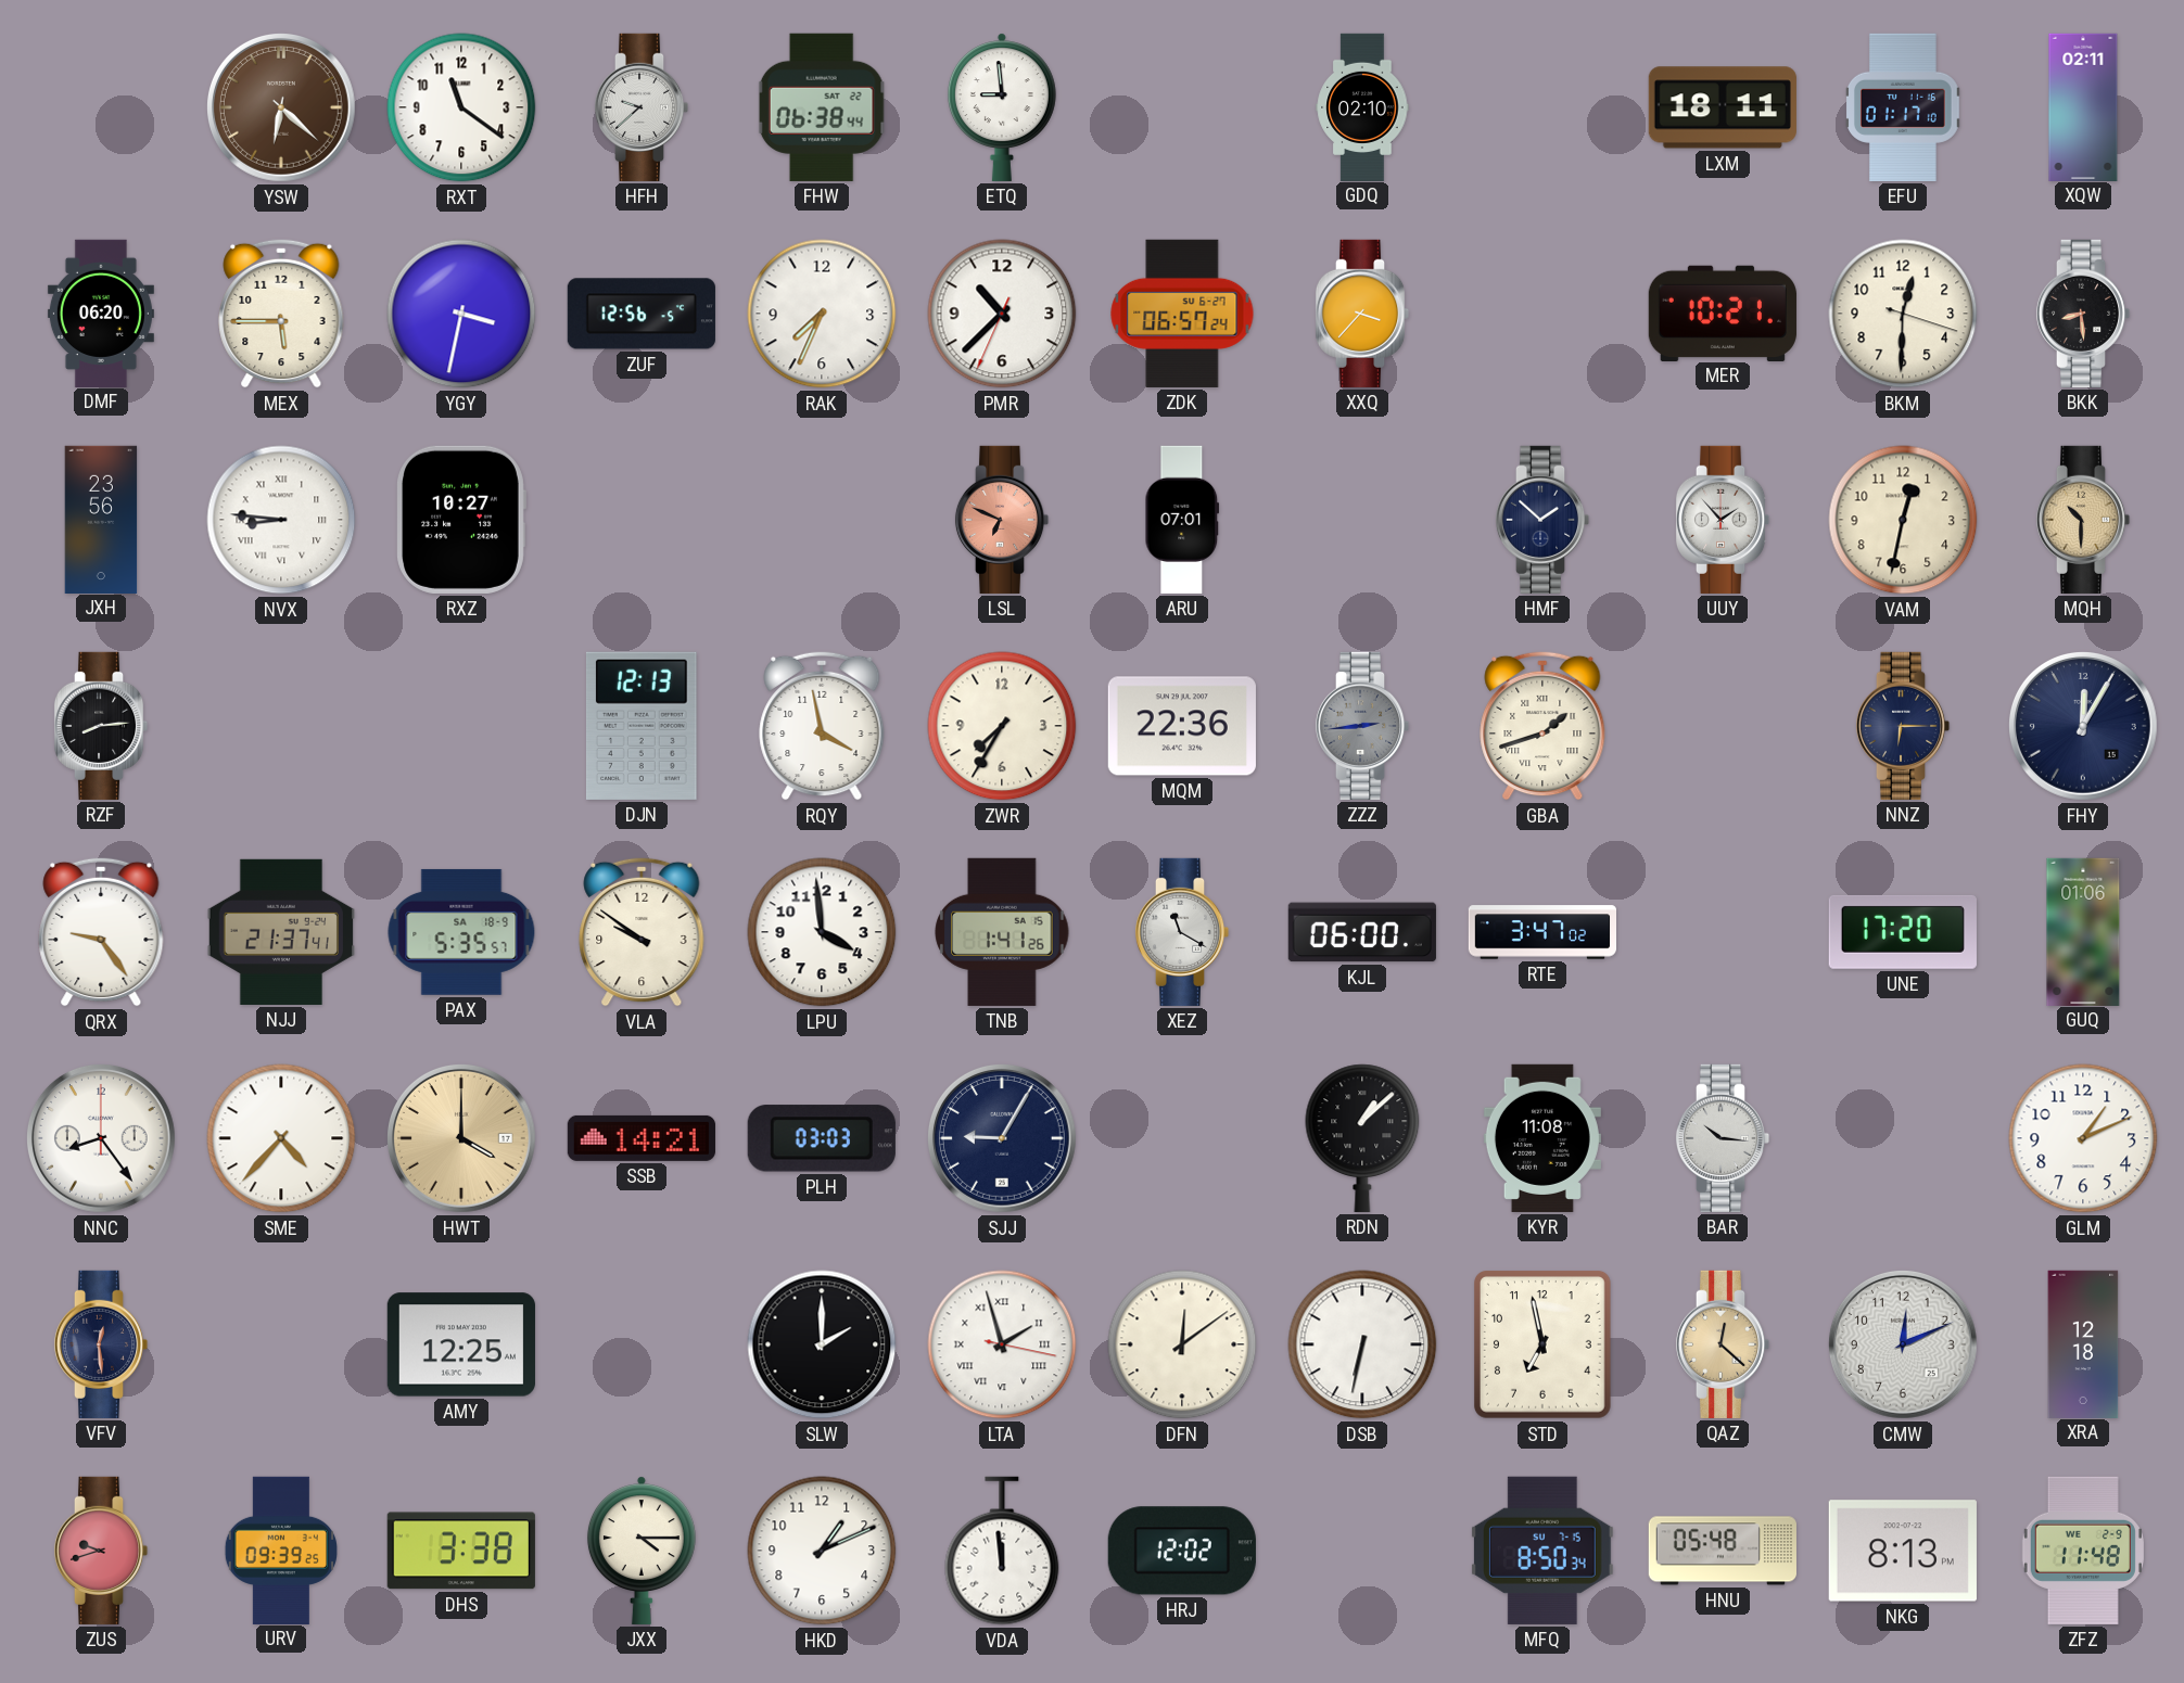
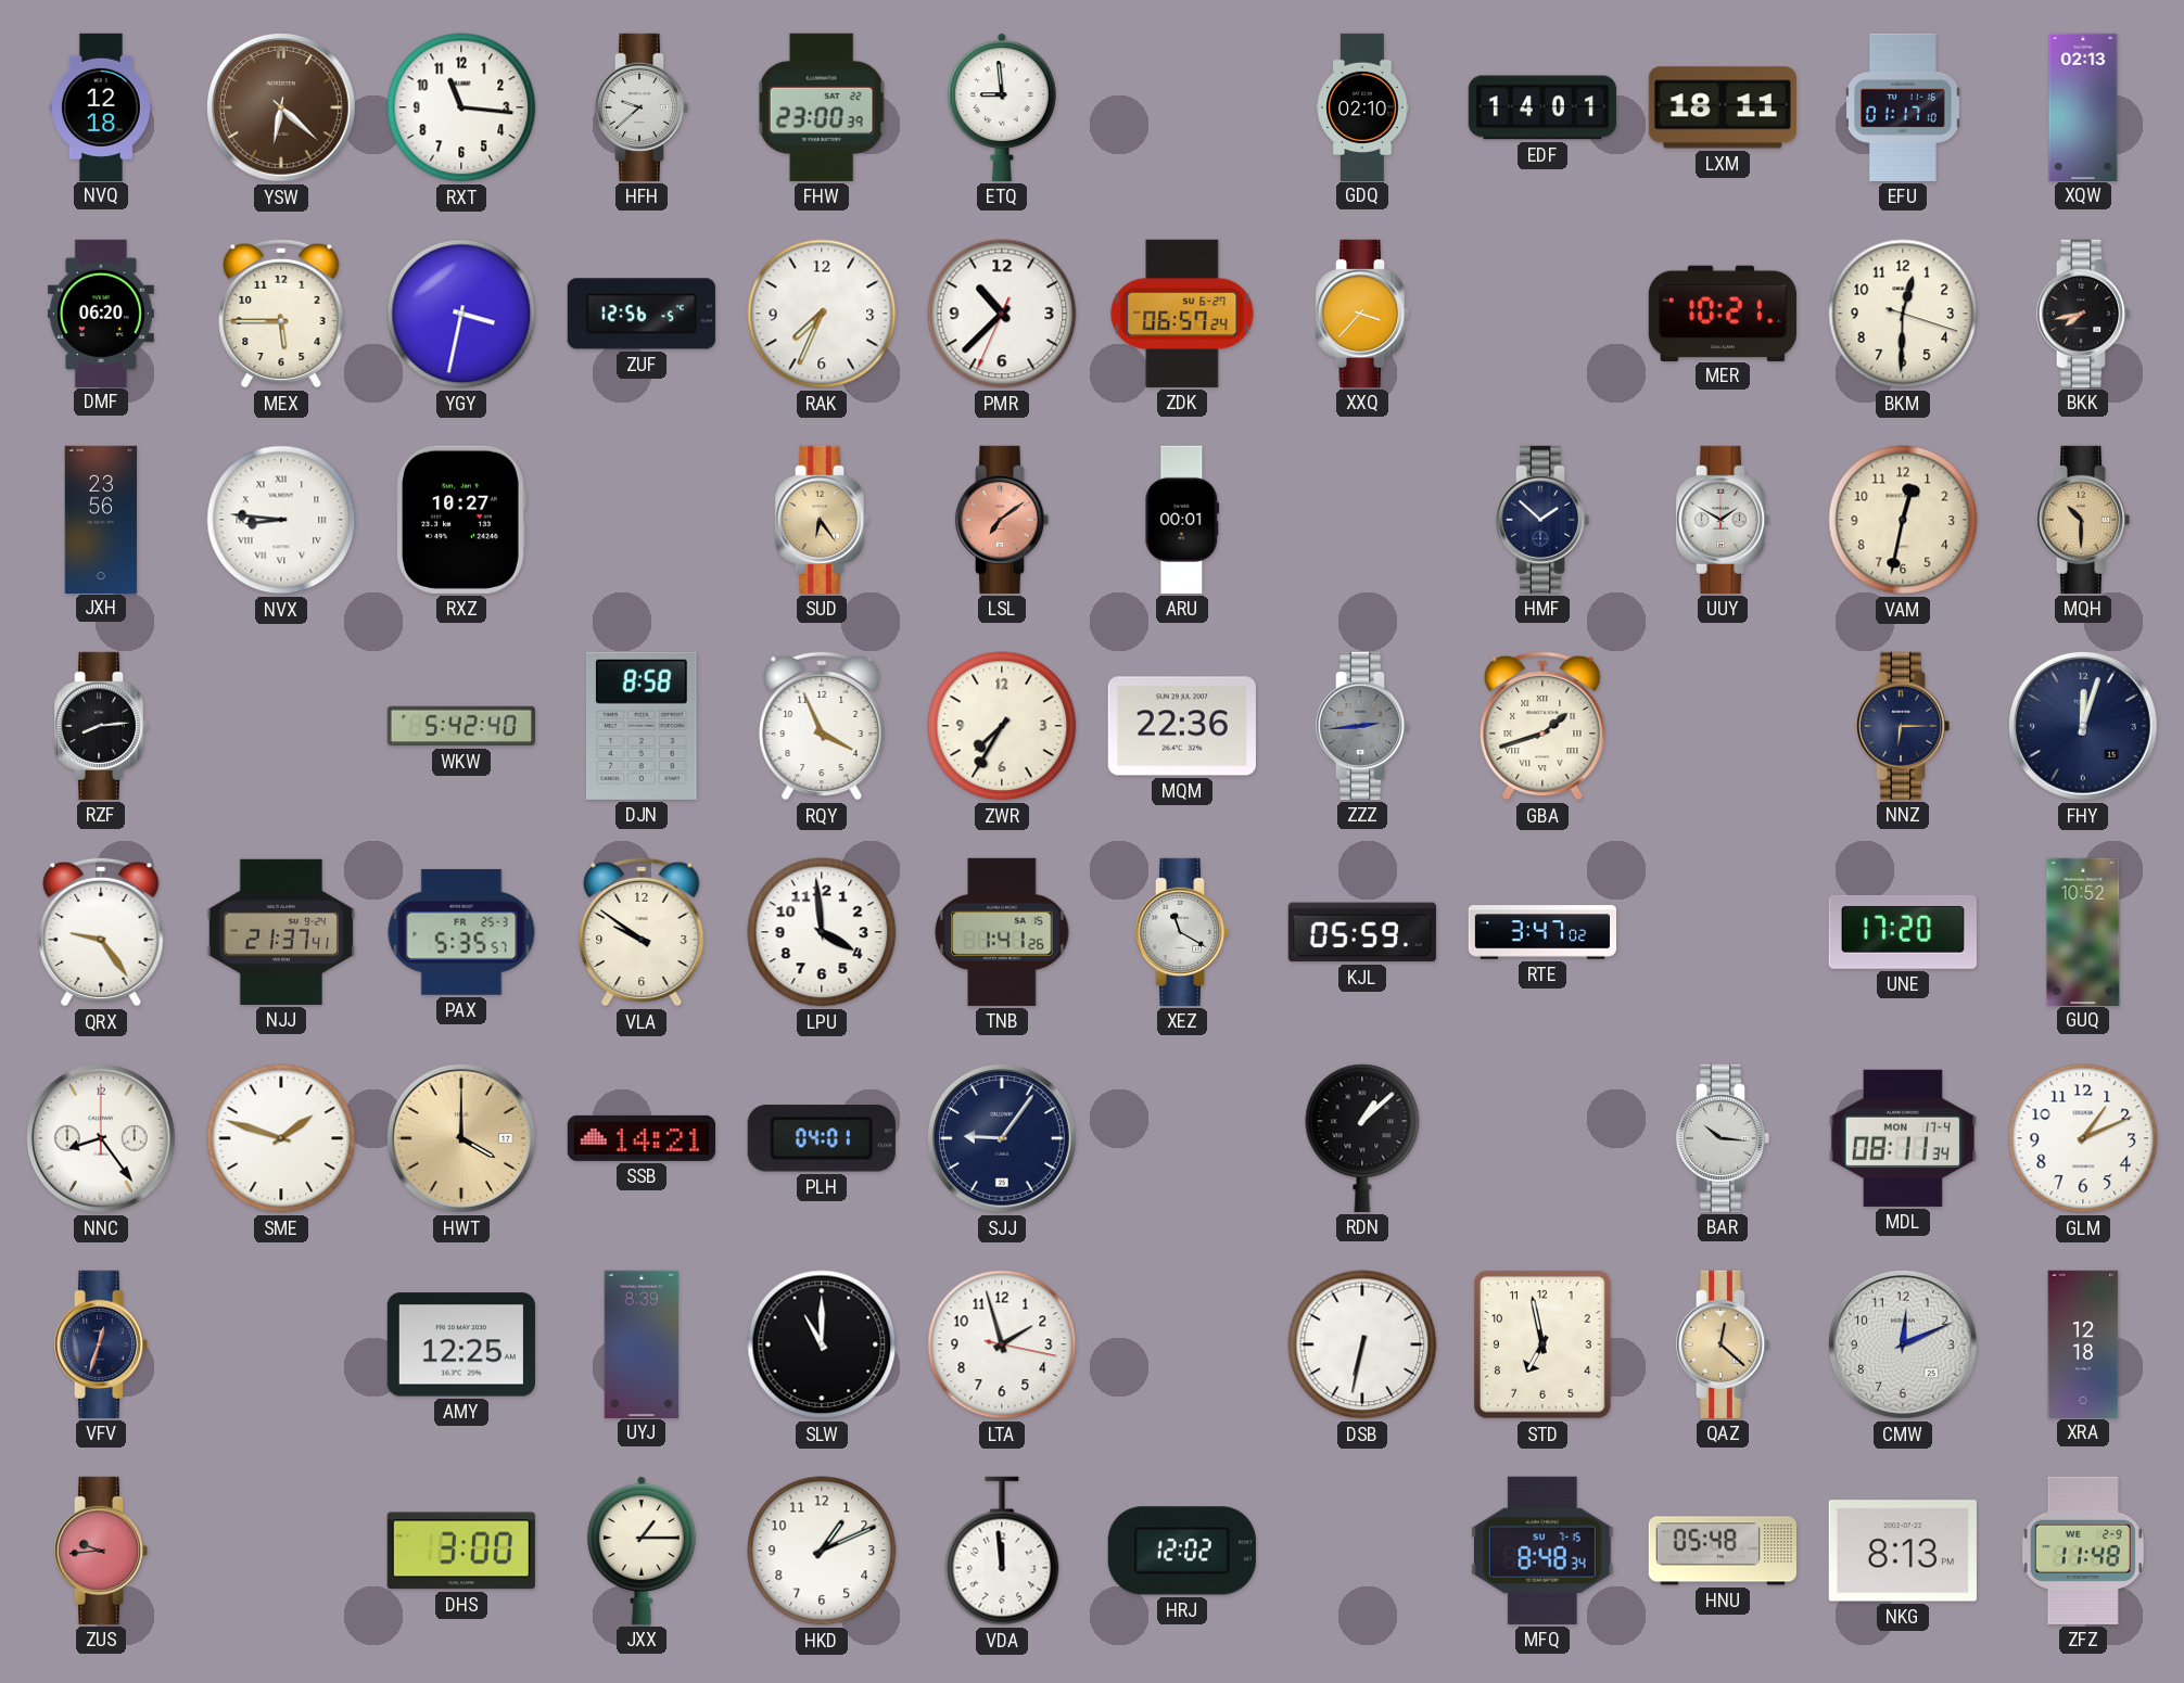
NVQ: none -> 12:18
RXT: 11:21 -> 11:16
FHW: 06:38 -> 23:00
EDF: none -> 14:01
XQW: 02:11 -> 02:13
BKK: 8:29 -> 7:43
SUD: none -> 6:24
LSL: 6:49 -> 7:09
ARU: 07:01 -> 00:01
UUY: 1:53 -> 1:50
WKW: none -> 5:42
DJN: 12:13 -> 8:58
RQY: 3:58 -> 3:56
FHY: 12:05 -> 12:03
PAX date: SA 18-9 -> FR 25-3
KJL: 06:00 -> 05:59
GUQ: 01:06 -> 10:52
SME: 4:37 -> 1:48
PLH: 03:03 -> 04:01
SJJ: 9:05 -> 9:06
KYR: 11:08 -> none
MDL: none -> 08:11
VFV: 12:29 -> 12:33
UYJ: none -> 8:39
SLW: 2:00 -> 11:00
LTA numerals: Roman -> Arabic
DFN: 12:09 -> none
ZUS: 9:42 -> 9:44
URV: 09:39 -> none
DHS: 3:38 -> 3:00
JXX: 4:15 -> 1:15
MFQ: 8:50 -> 8:48
